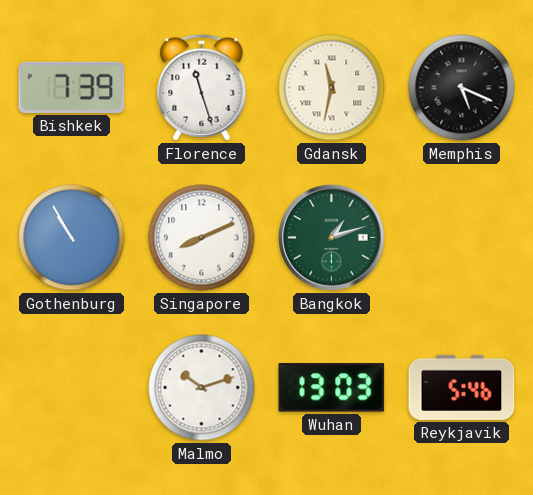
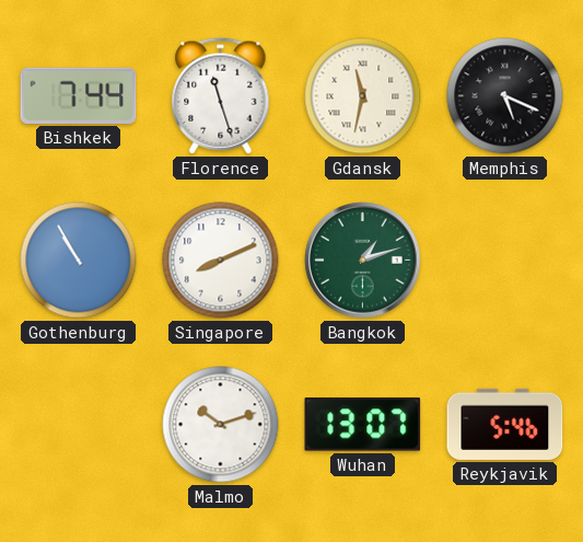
Bishkek: 7:39 -> 7:44
Wuhan: 13:03 -> 13:07
